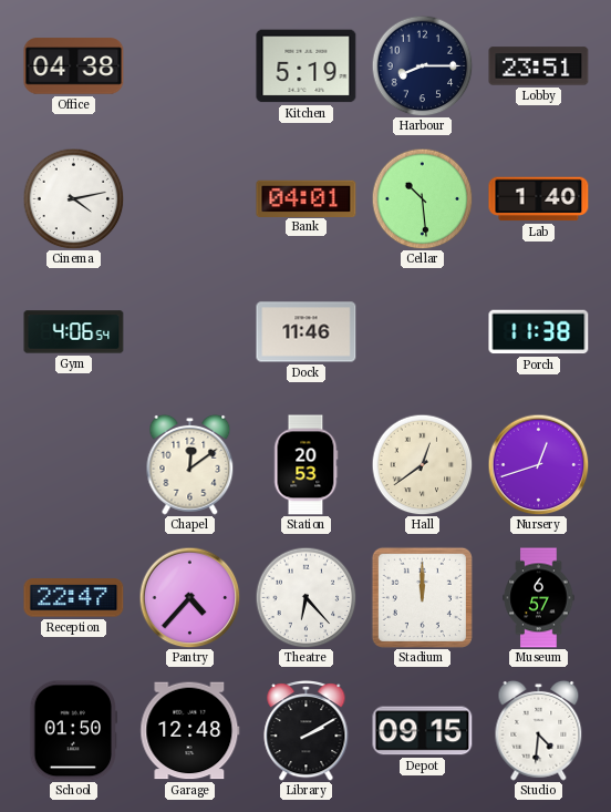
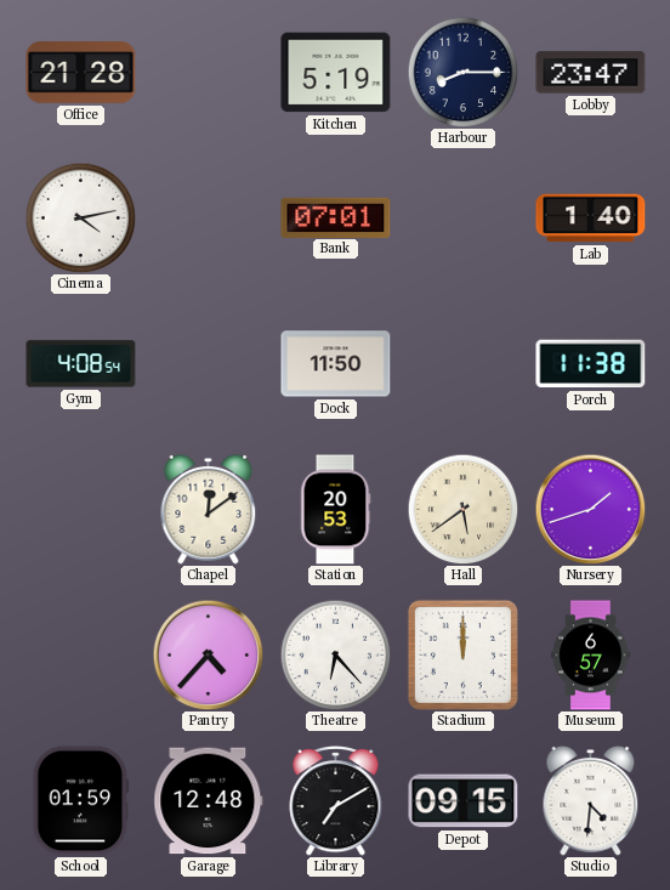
Office: 04:38 -> 21:28
Lobby: 23:51 -> 23:47
Bank: 04:01 -> 07:01
Cellar: 10:29 -> none
Gym: 4:06 -> 4:08
Dock: 11:46 -> 11:50
Hall: 12:39 -> 5:39
Nursery: 12:42 -> 1:42
Reception: 22:47 -> none
School: 01:50 -> 01:59
Library: 2:10 -> 7:10
